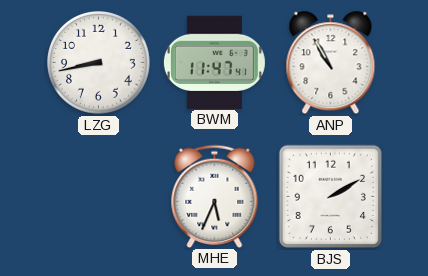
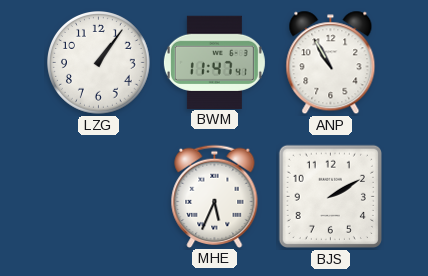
LZG: 8:43 -> 1:06
